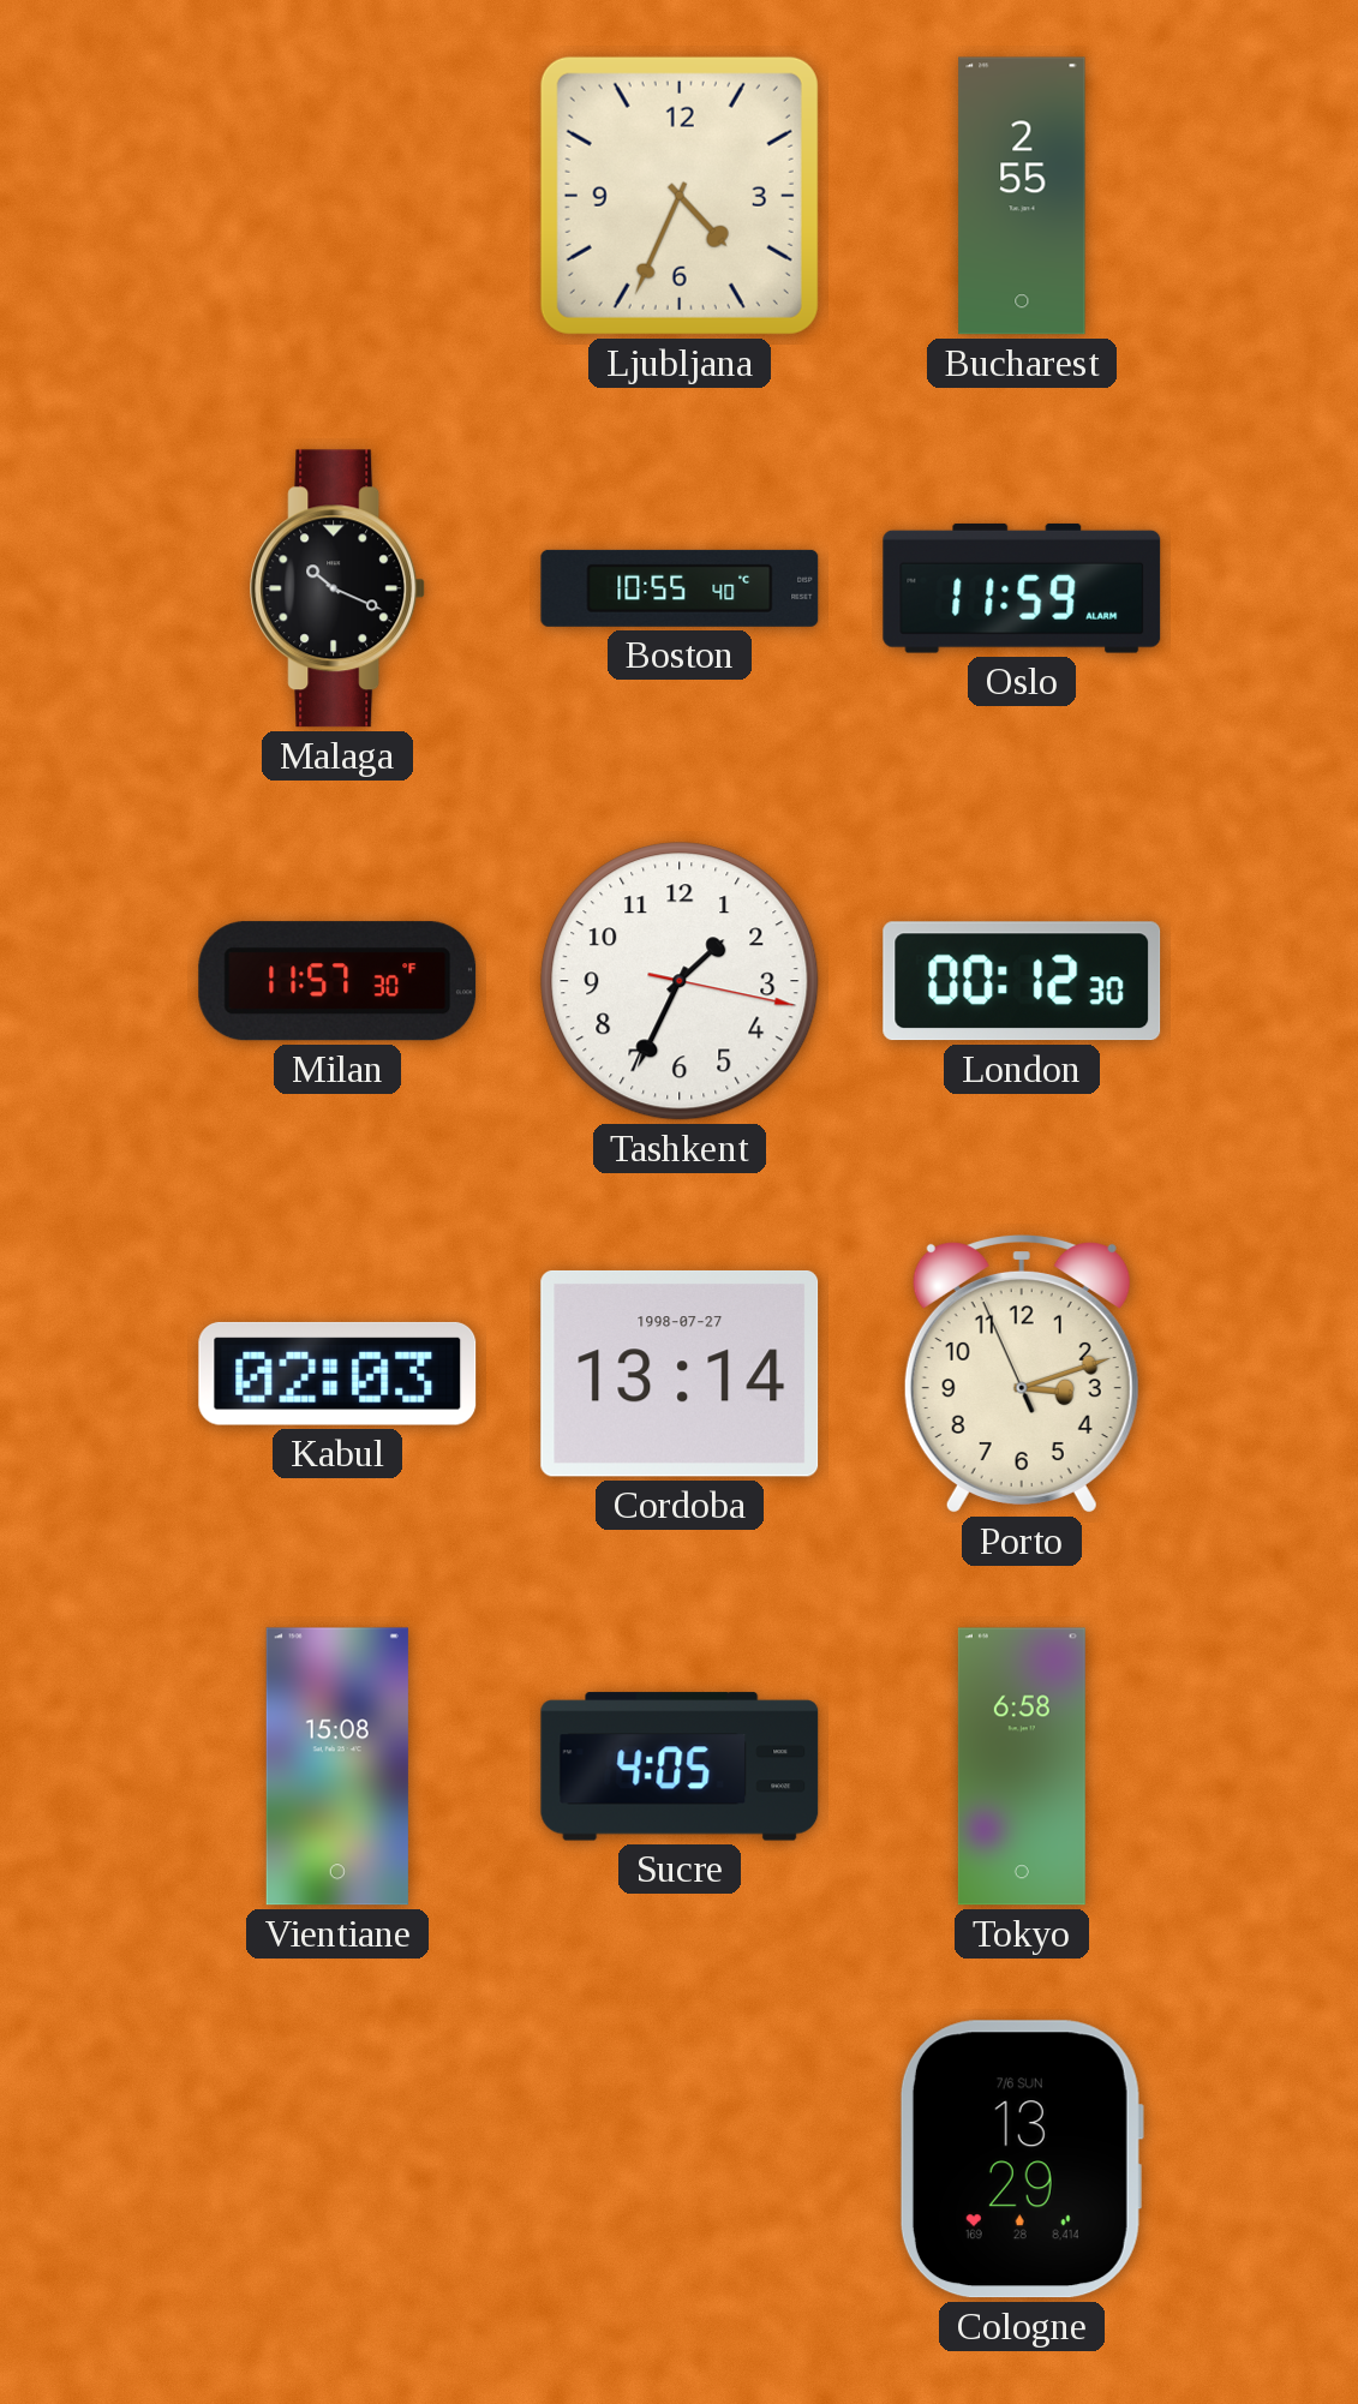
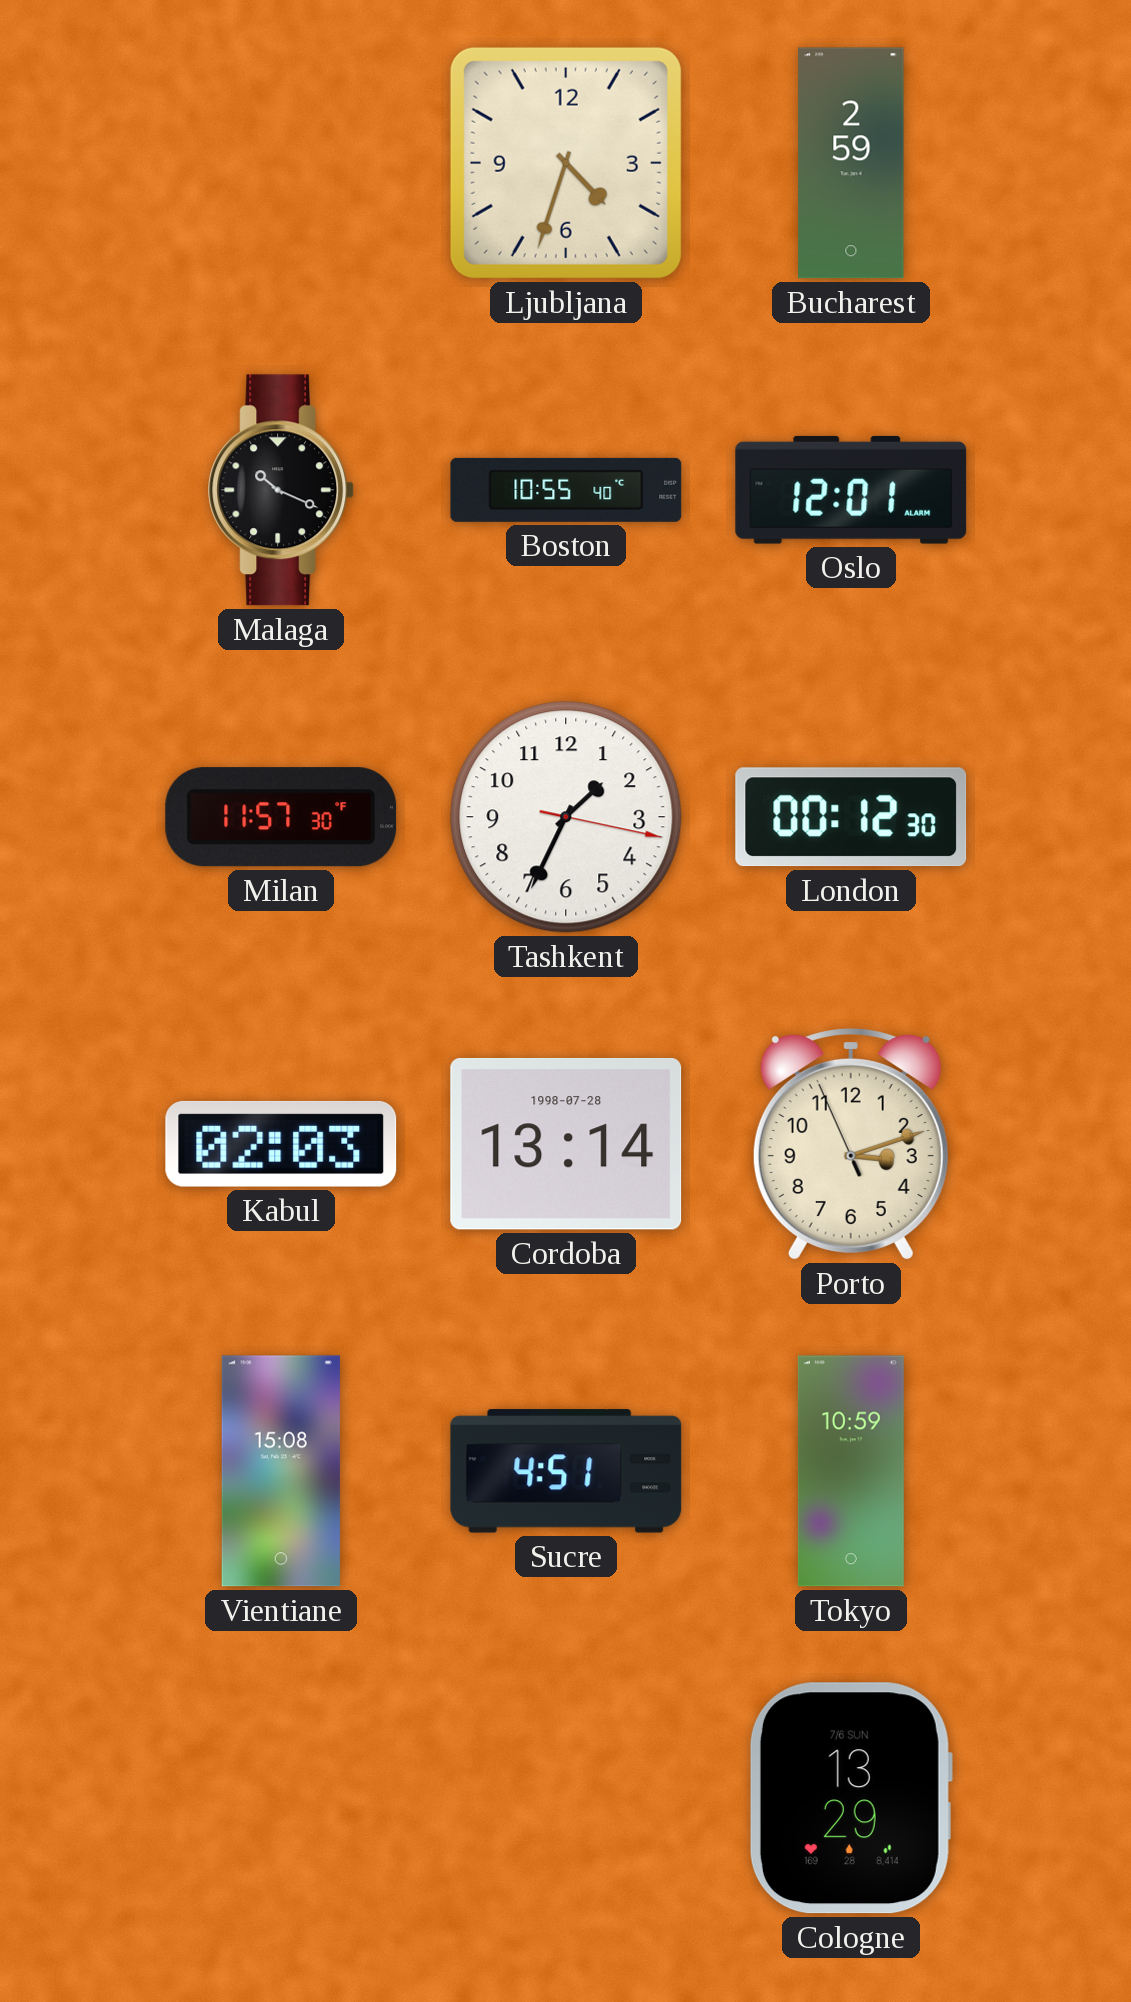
Ljubljana: 4:34 -> 4:33
Bucharest: 2:55 -> 2:59
Oslo: 11:59 -> 12:01
Cordoba date: 1998-07-27 -> 1998-07-28
Sucre: 4:05 -> 4:51
Tokyo: 6:58 -> 10:59
